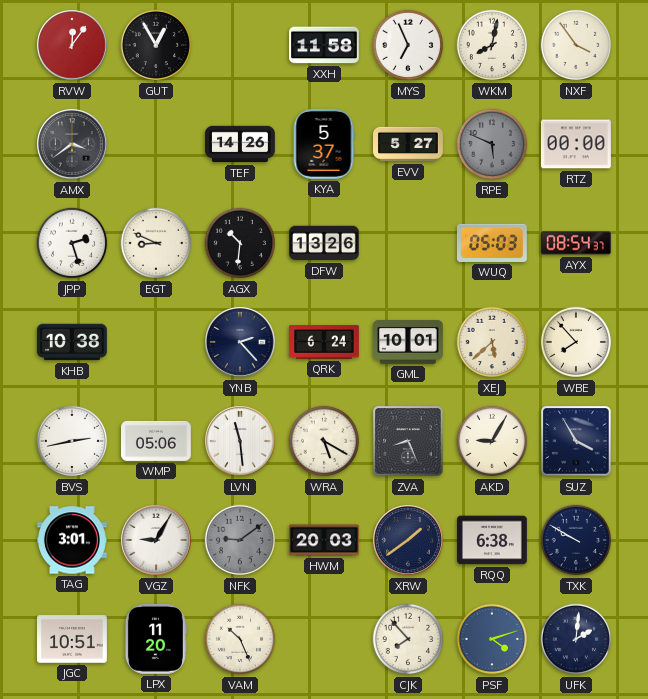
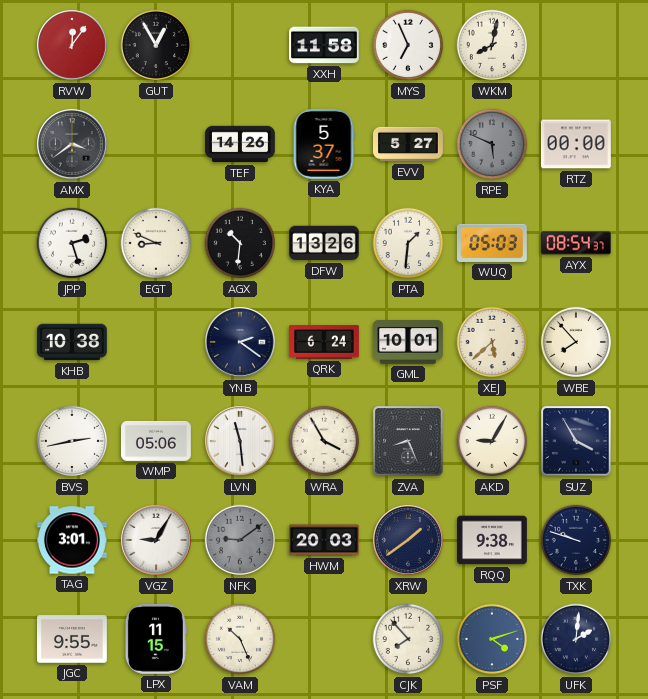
NXF: 3:54 -> none
PTA: none -> 1:31
YNB: 2:23 -> 2:21
WRA: 5:20 -> 3:55
RQQ: 6:38 -> 9:38
TXK: 9:50 -> 9:48
JGC: 10:51 -> 9:55
LPX: 11:20 -> 11:15
